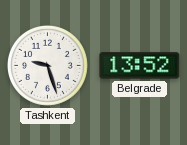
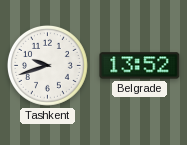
Tashkent: 9:27 -> 9:42
